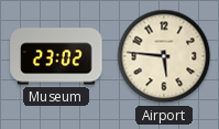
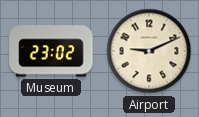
Airport: 5:46 -> 9:11
